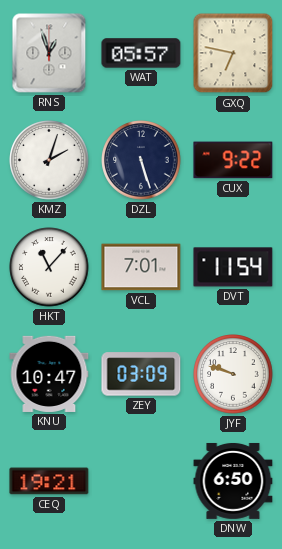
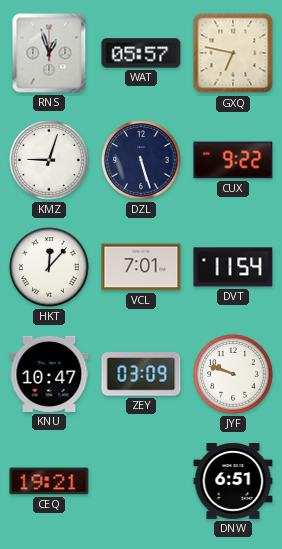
KMZ: 2:03 -> 9:03
HKT: 11:07 -> 12:07
DNW: 6:50 -> 6:51
